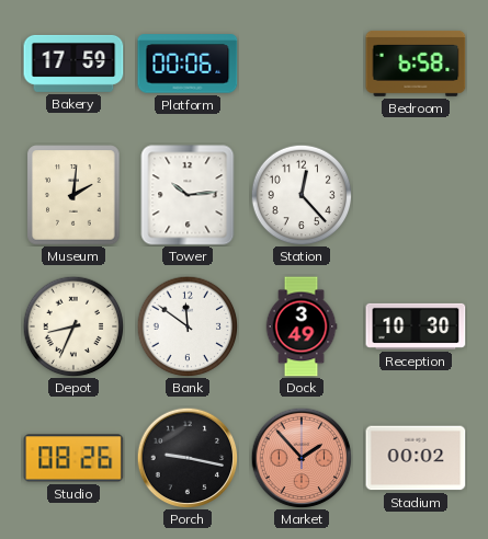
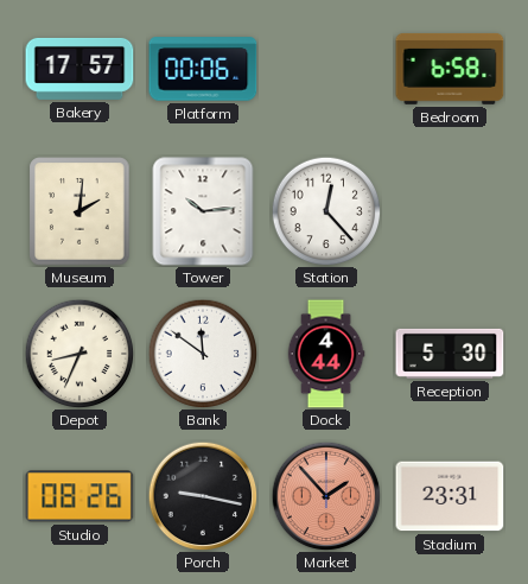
Bakery: 17:59 -> 17:57
Dock: 3:49 -> 4:44
Reception: 10:30 -> 5:30
Stadium: 00:02 -> 23:31
